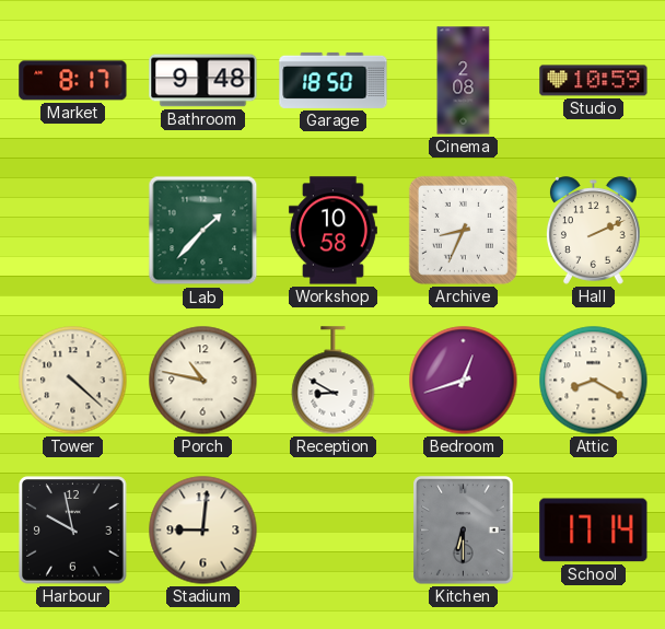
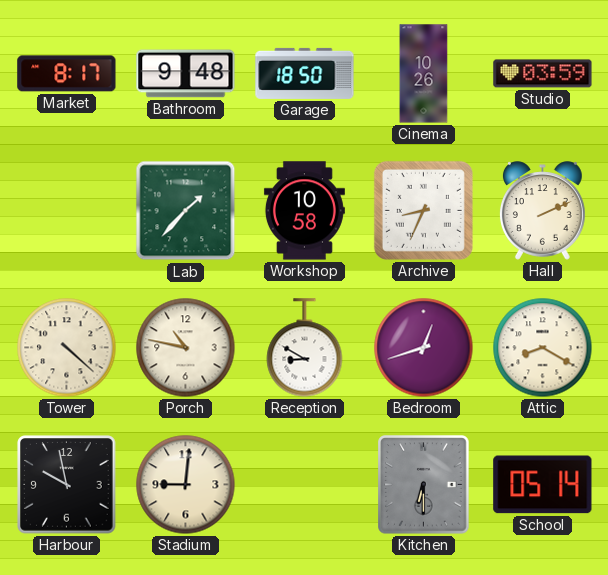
Cinema: 2:08 -> 10:26
Studio: 10:59 -> 03:59
School: 17:14 -> 05:14
